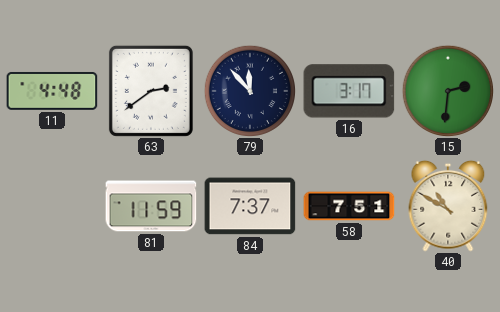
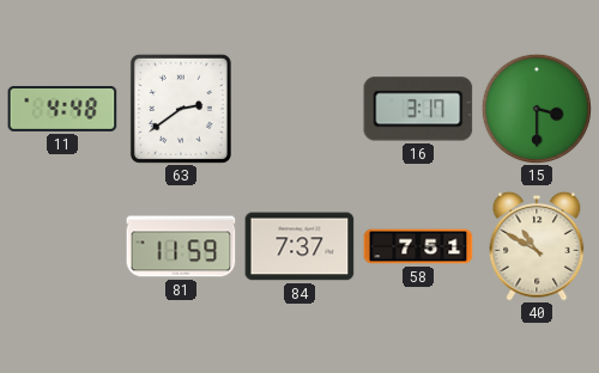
79: 11:53 -> none
15: 2:31 -> 3:30
